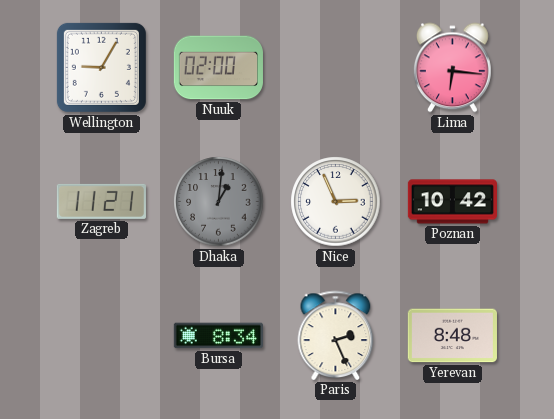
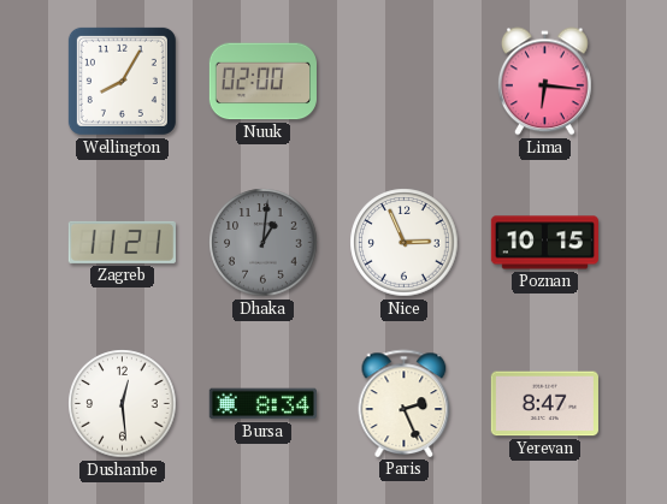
Wellington: 9:05 -> 8:05
Poznan: 10:42 -> 10:15
Dushanbe: none -> 12:29
Yerevan: 8:48 -> 8:47
